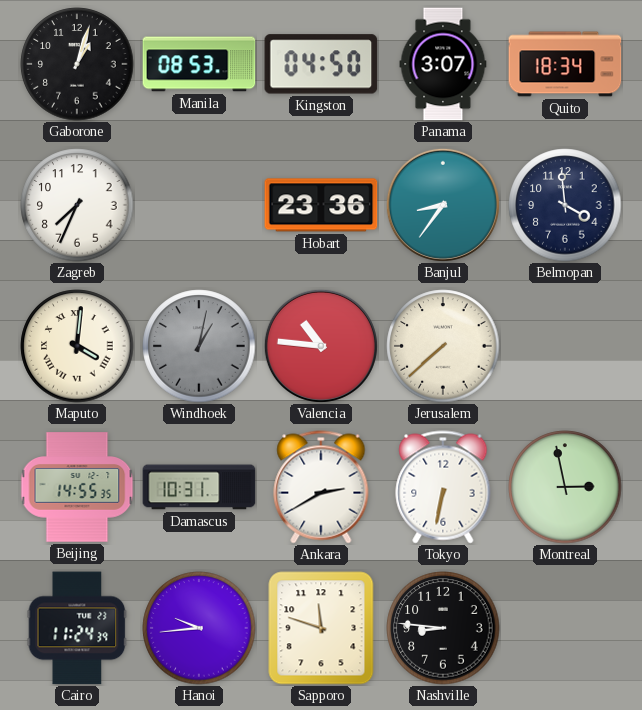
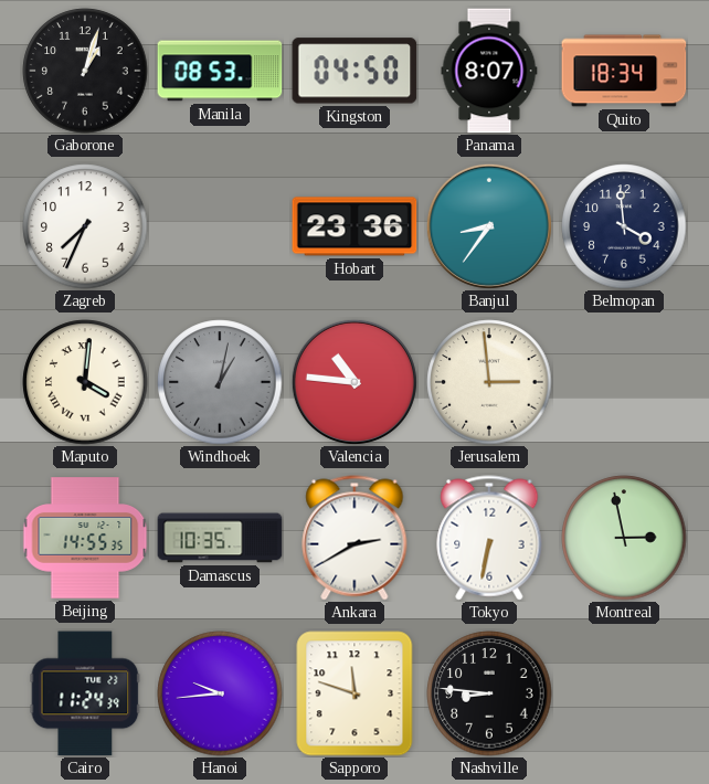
Panama: 3:07 -> 8:07
Jerusalem: 7:38 -> 2:59
Damascus: 10:31 -> 10:35
